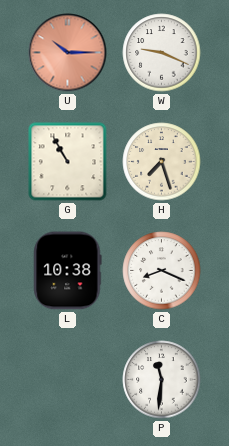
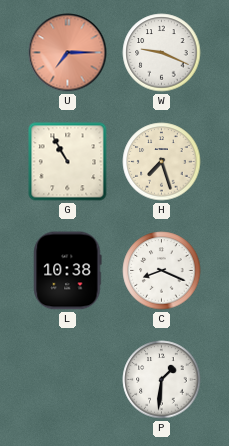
U: 10:15 -> 7:15
P: 11:31 -> 1:31
